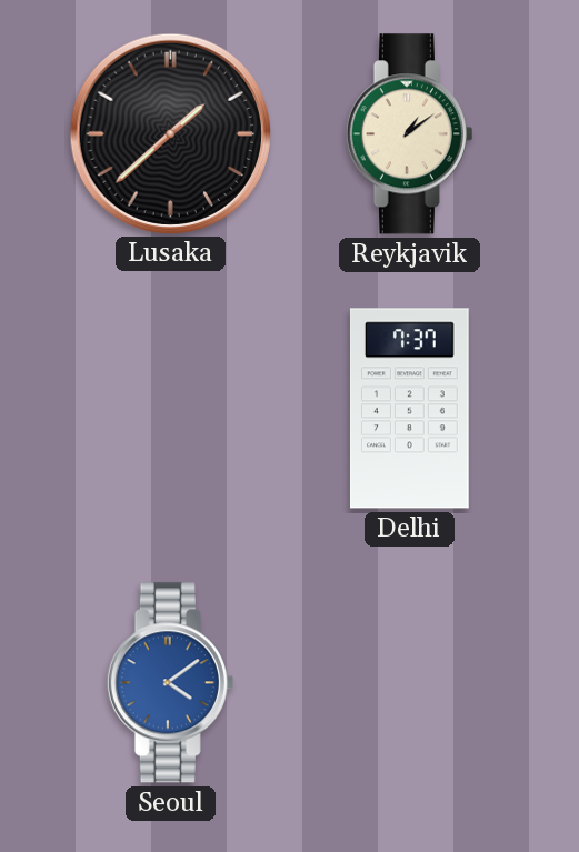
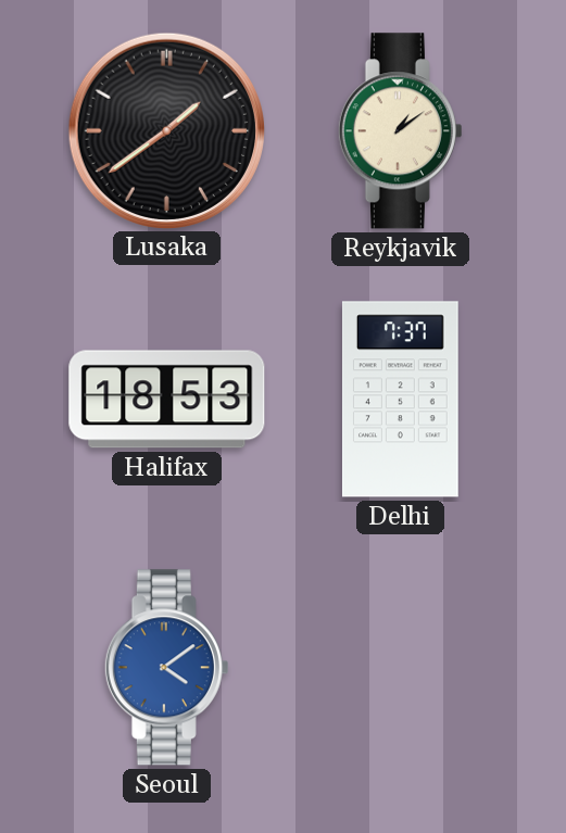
Lusaka: 1:38 -> 1:39
Halifax: none -> 18:53
